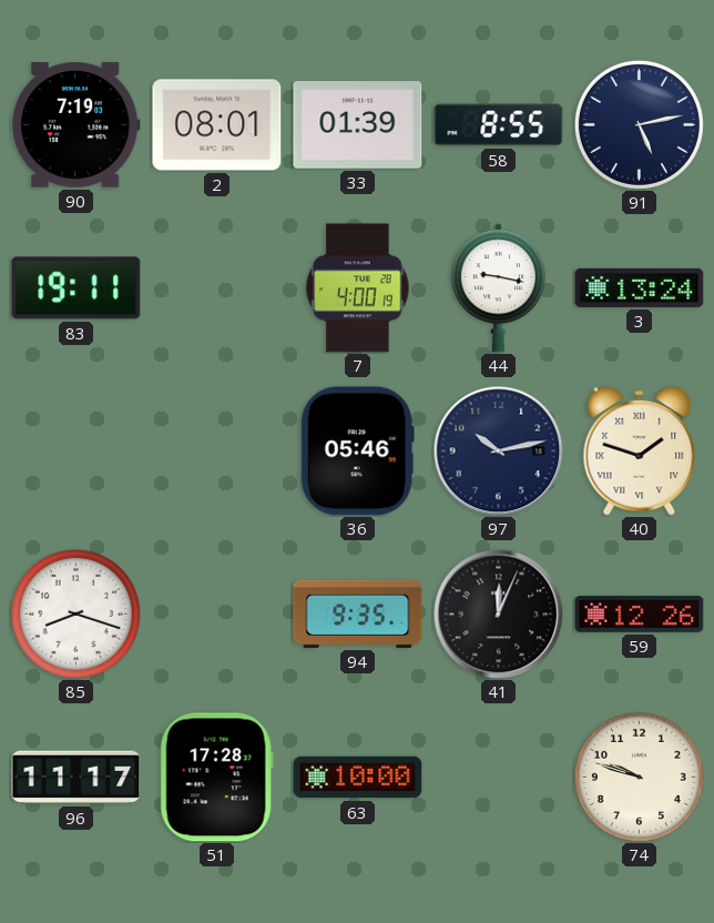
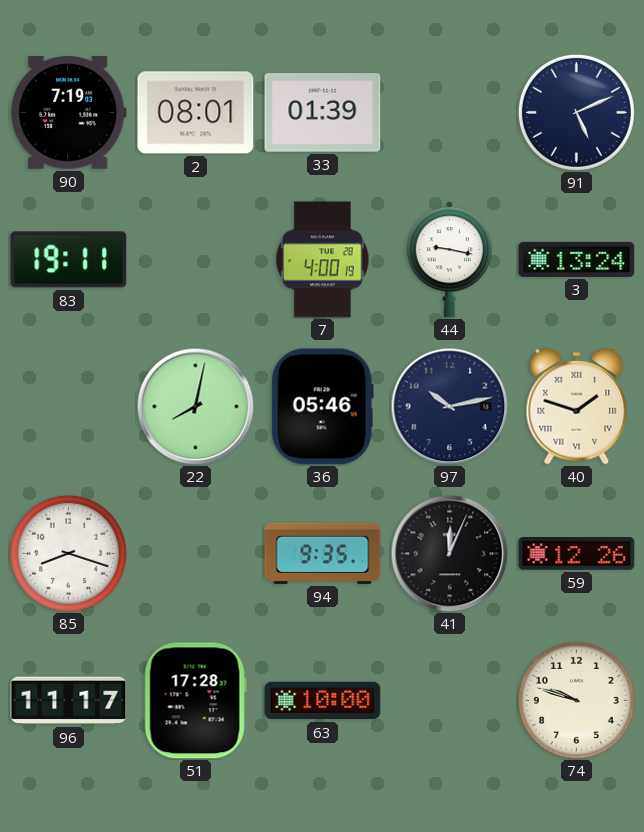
58: 8:55 -> none
91: 5:13 -> 5:11
22: none -> 8:02
